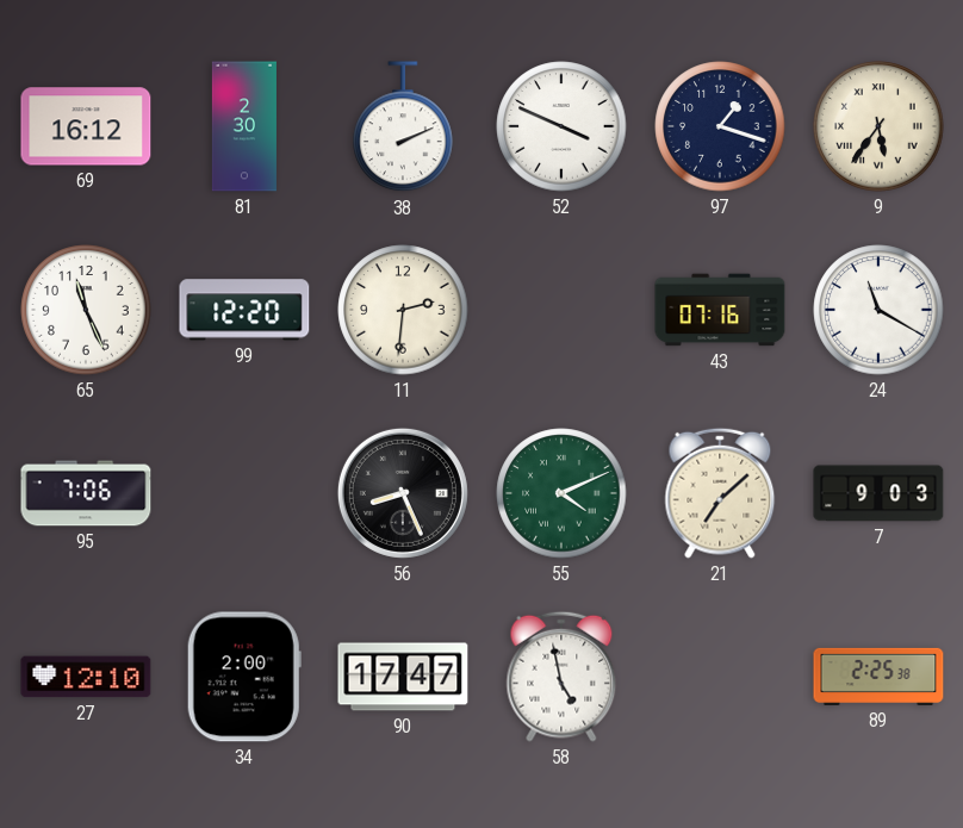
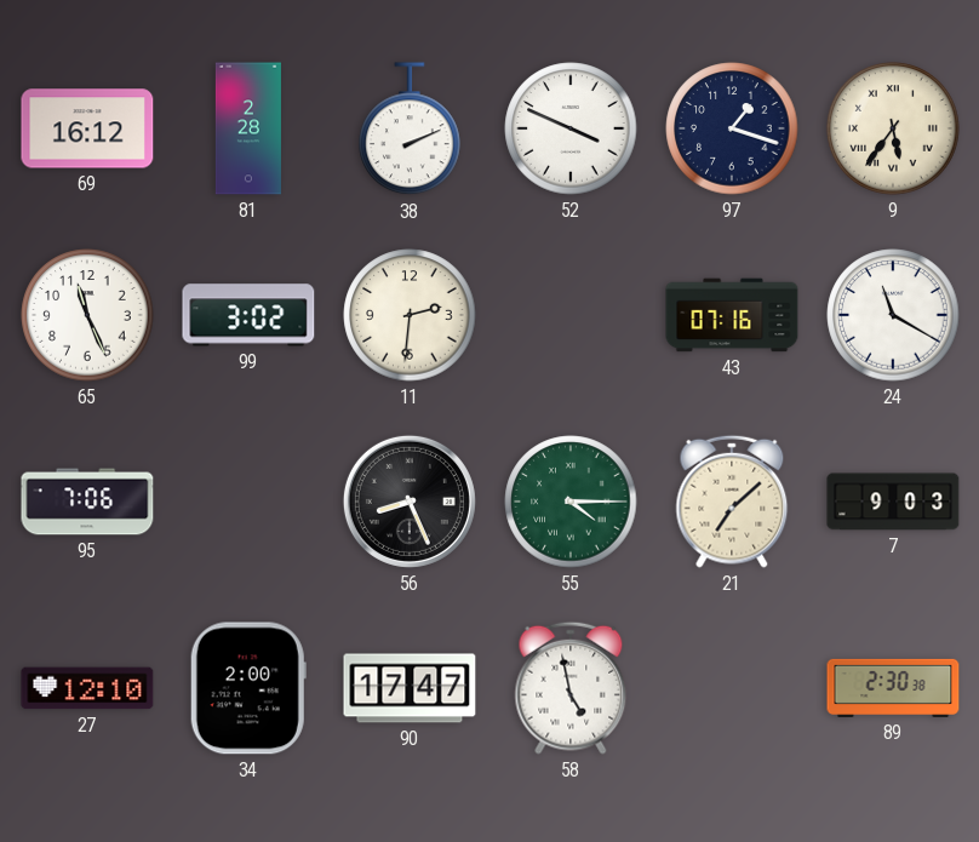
81: 2:30 -> 2:28
99: 12:20 -> 3:02
55: 4:11 -> 4:15
89: 2:25 -> 2:30
